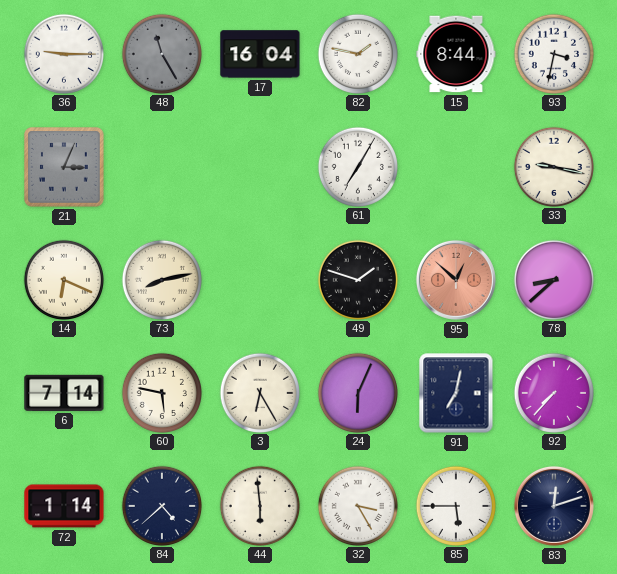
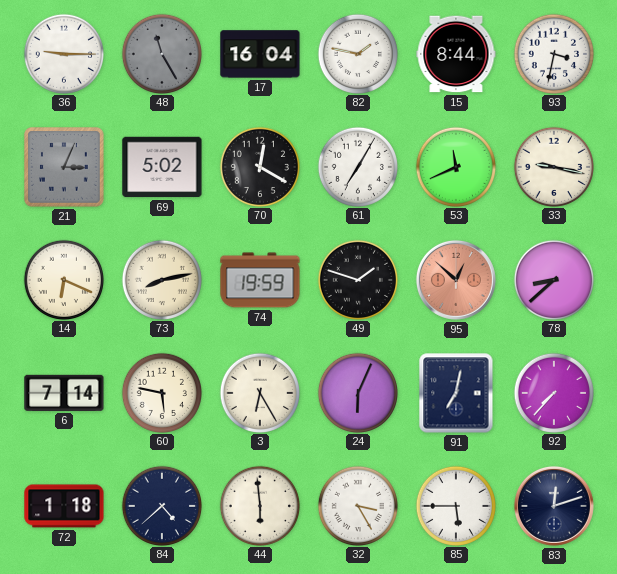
69: none -> 5:02
70: none -> 12:20
53: none -> 11:41
74: none -> 19:59
72: 1:14 -> 1:18
